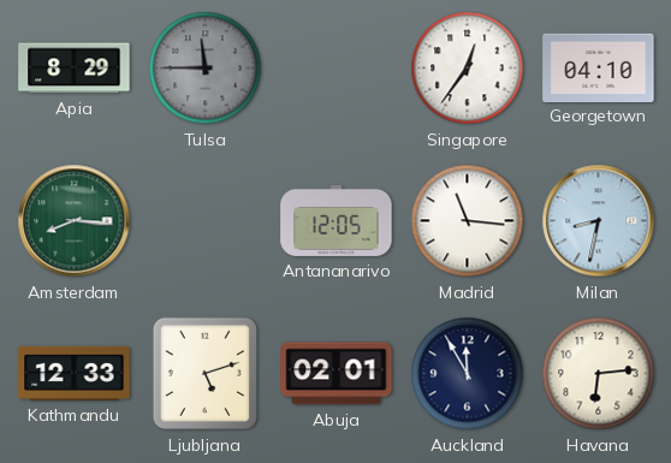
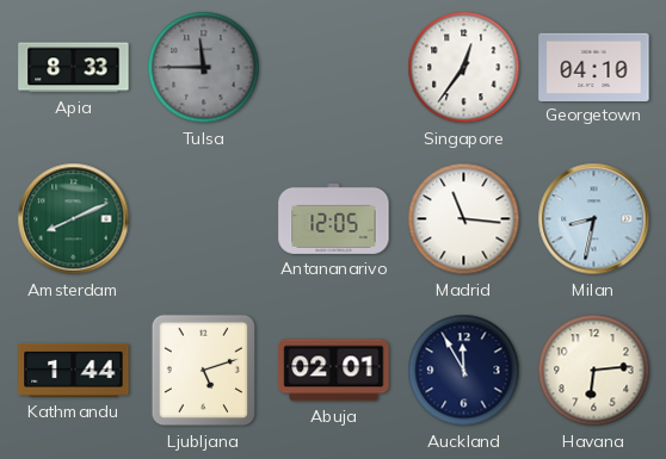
Apia: 8:29 -> 8:33
Amsterdam: 8:16 -> 8:11
Kathmandu: 12:33 -> 1:44
